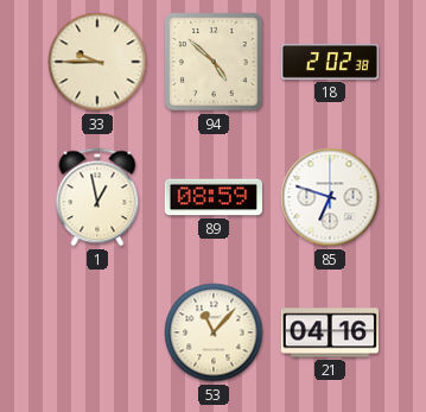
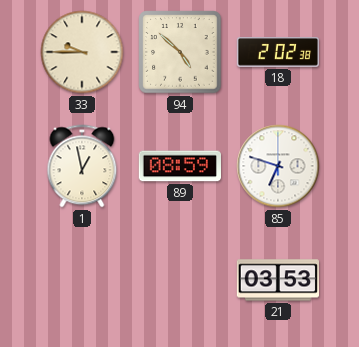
53: 11:07 -> none
21: 04:16 -> 03:53
